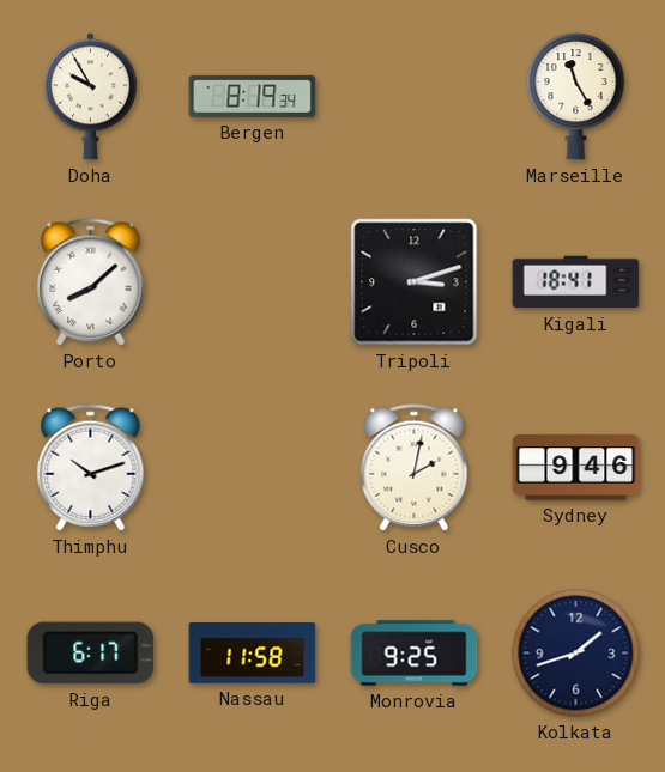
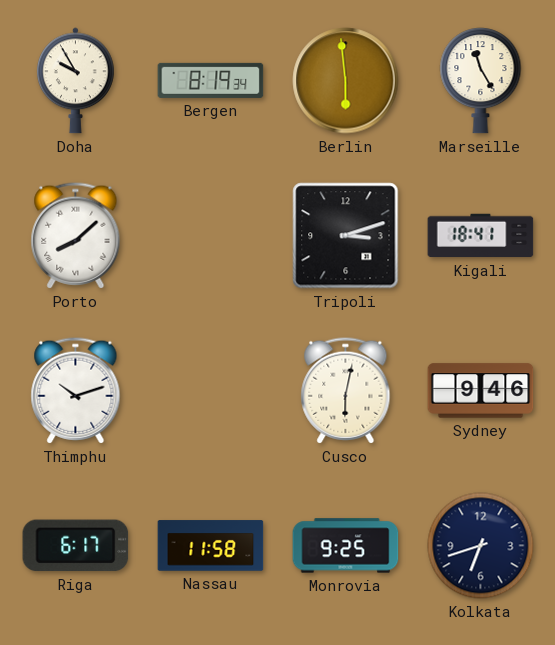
Berlin: none -> 5:59
Cusco: 2:02 -> 6:02
Kolkata: 1:42 -> 6:42
